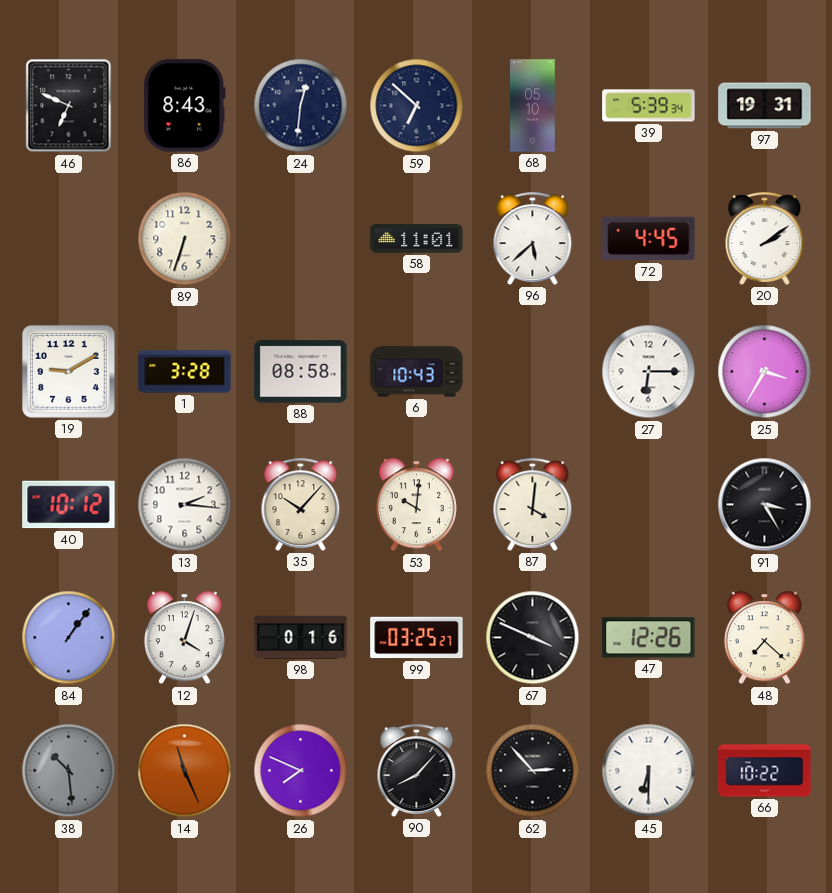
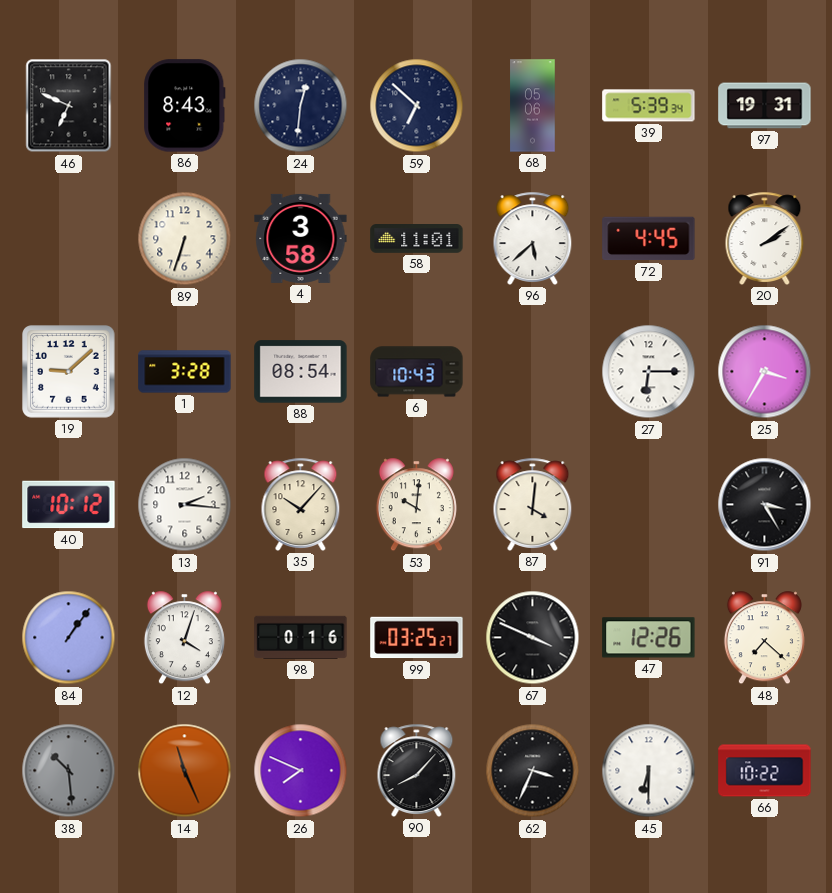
68: 05:10 -> 05:06
4: none -> 3:58
19: 9:10 -> 9:08
88: 08:58 -> 08:54
62: 2:53 -> 3:34
